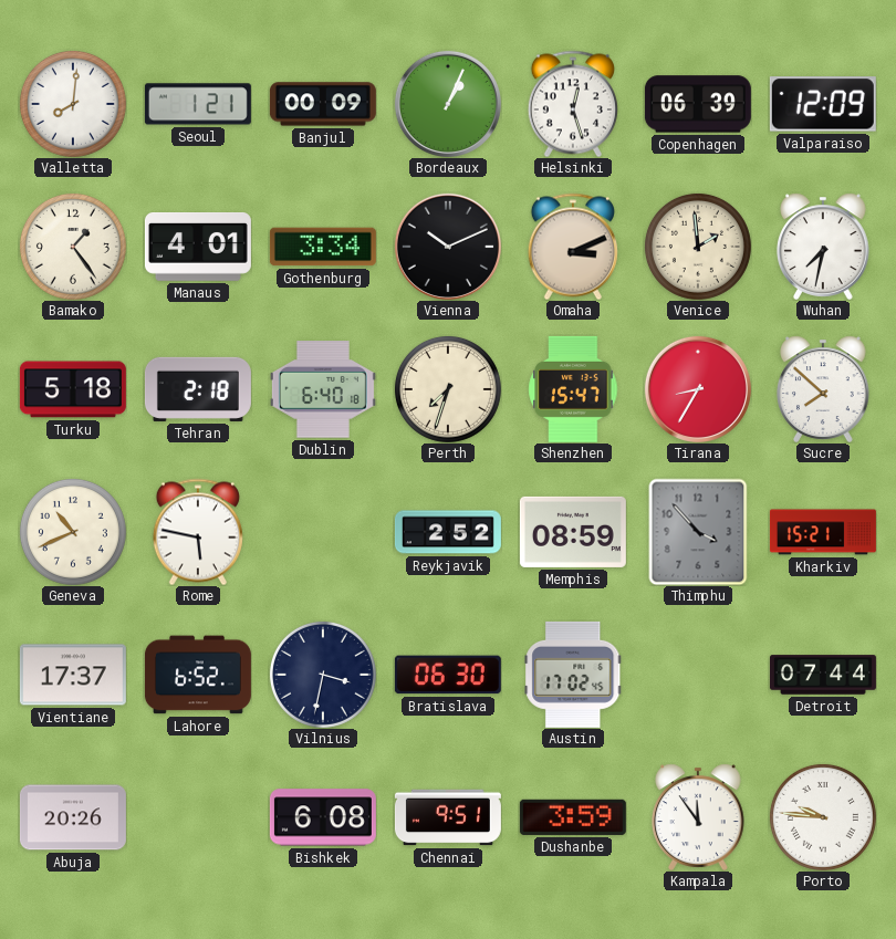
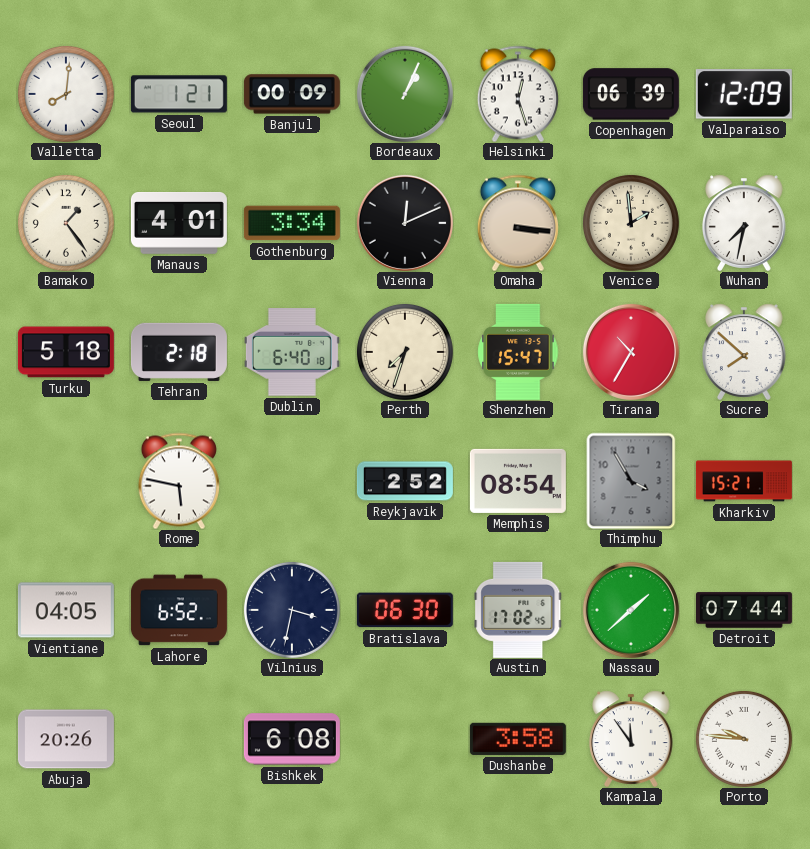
Vienna: 10:11 -> 12:11
Omaha: 3:11 -> 3:16
Tirana: 8:35 -> 10:35
Geneva: 10:41 -> none
Memphis: 08:59 -> 08:54
Thimphu: 3:53 -> 3:55
Vientiane: 17:37 -> 04:05
Nassau: none -> 1:38
Chennai: 9:51 -> none
Dushanbe: 3:59 -> 3:58
